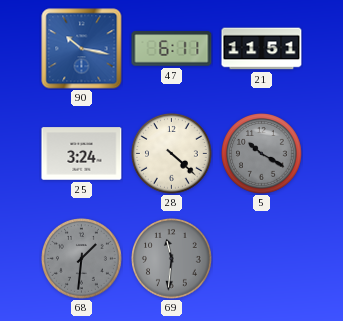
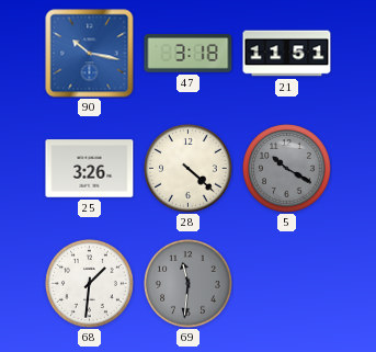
47: 6:11 -> 3:18
25: 3:24 -> 3:26
68 dial: grey -> white
